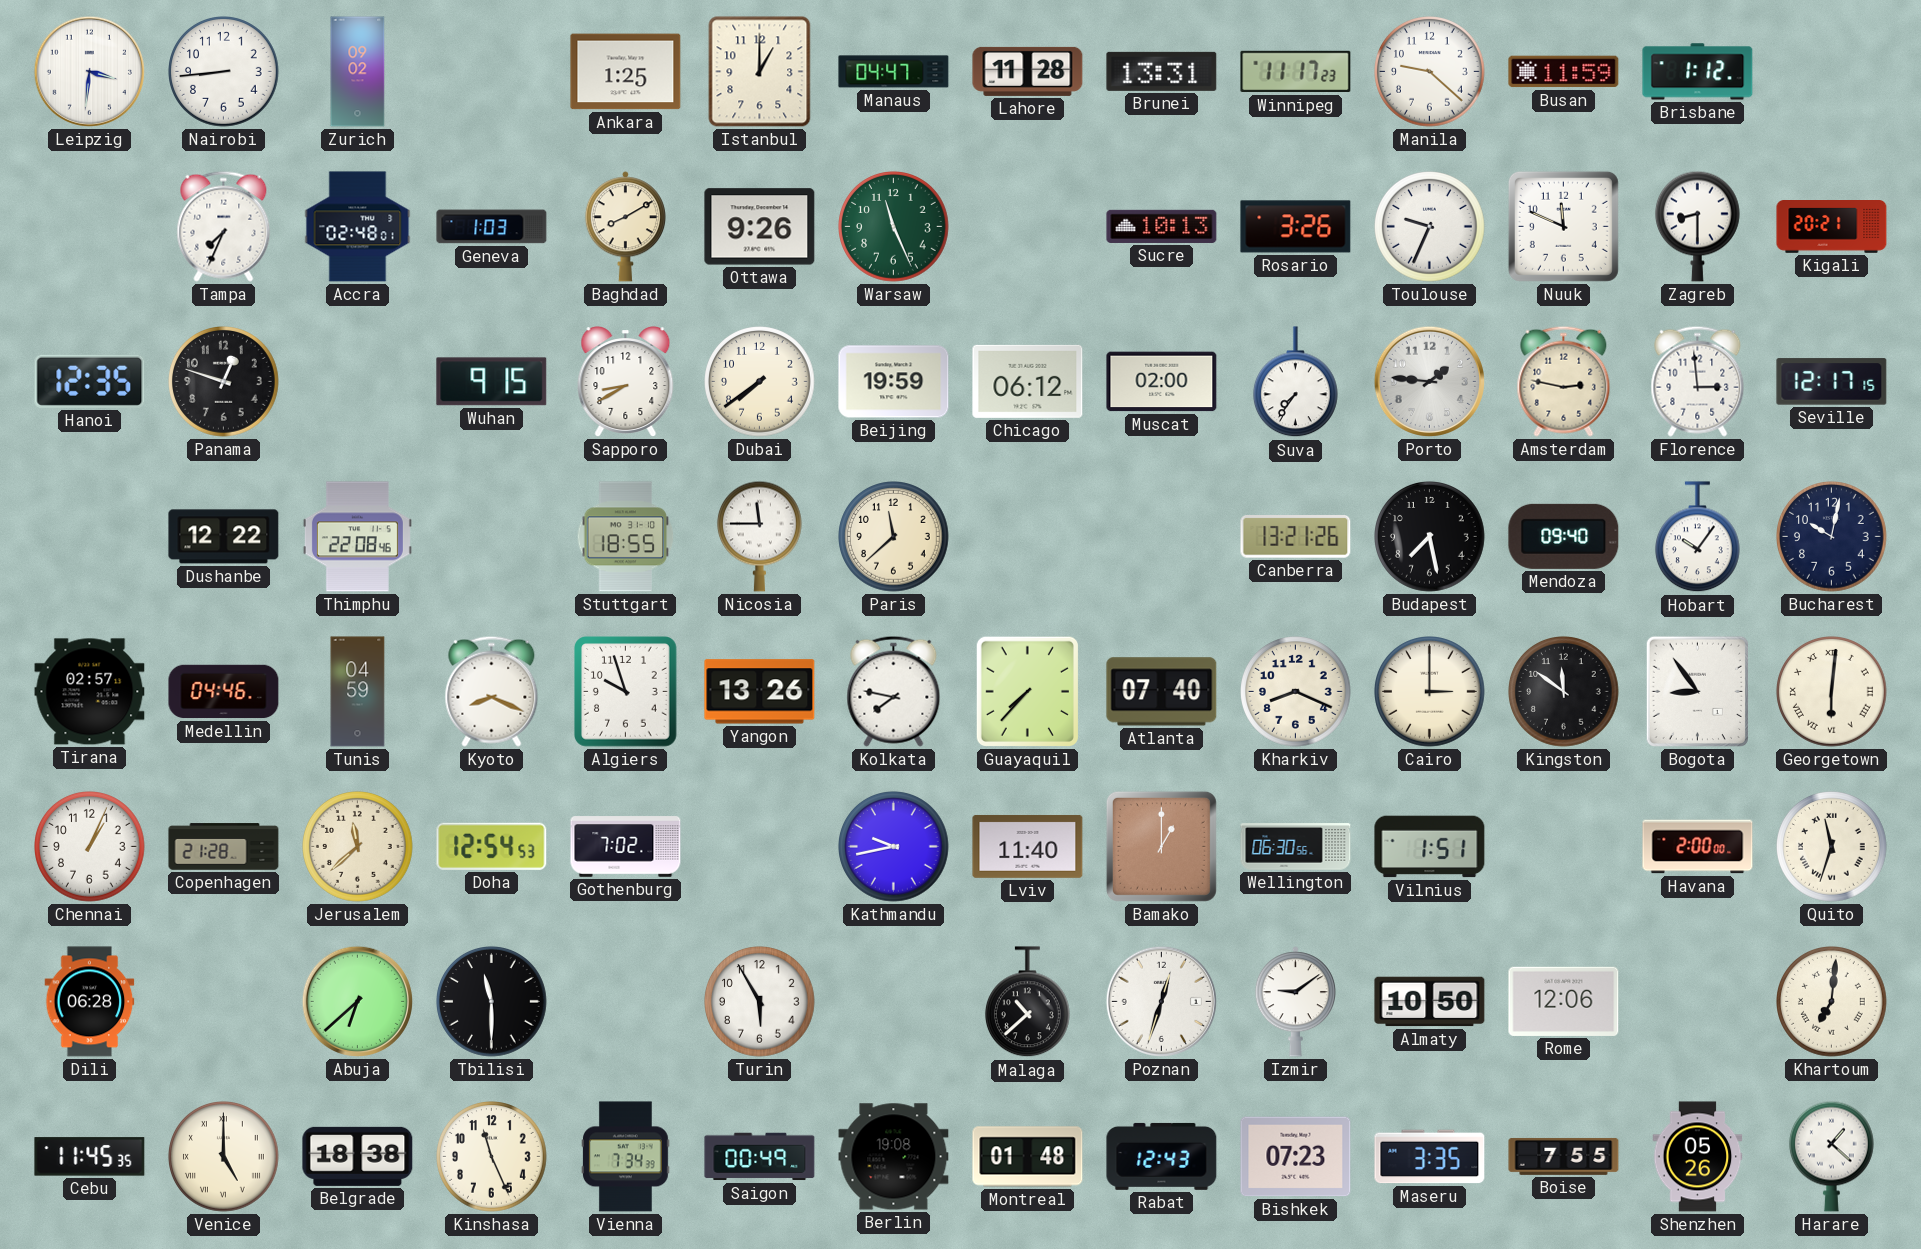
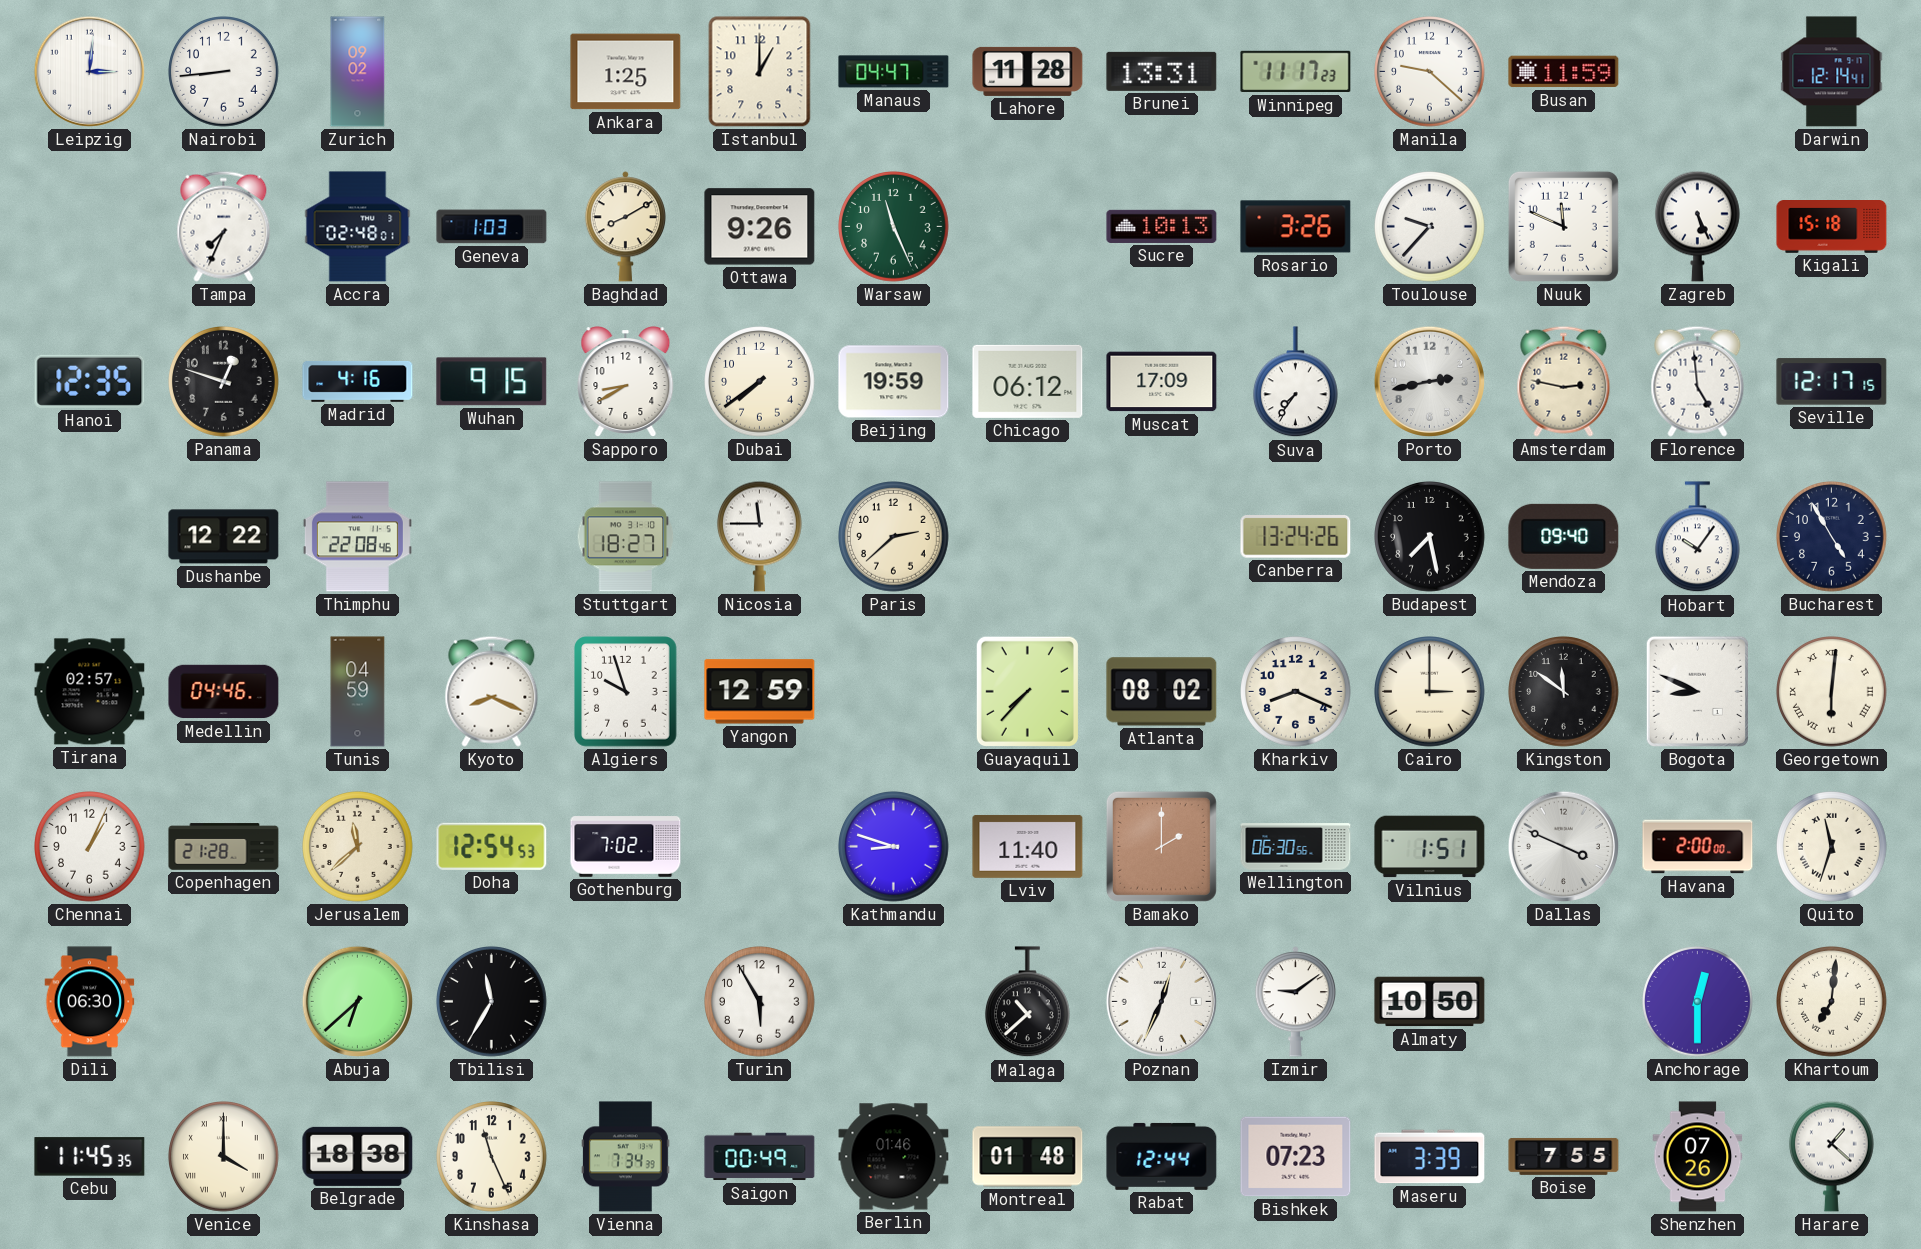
Leipzig: 3:31 -> 3:01
Brisbane: 1:12 -> none
Darwin: none -> 12:14
Toulouse: 9:34 -> 9:37
Zagreb: 8:30 -> 5:26
Kigali: 20:21 -> 15:18
Madrid: none -> 4:16
Muscat: 02:00 -> 17:09
Porto: 1:46 -> 2:43
Florence: 2:59 -> 4:59
Stuttgart: 18:55 -> 18:27
Paris: 11:38 -> 2:38
Canberra: 13:21 -> 13:24
Bucharest: 10:02 -> 4:55
Yangon: 13:26 -> 12:59
Kolkata: 7:47 -> none
Atlanta: 07:40 -> 08:02
Bogota: 8:54 -> 8:49
Kathmandu: 9:43 -> 8:48
Bamako: 1:00 -> 2:00
Dallas: none -> 3:49
Dili: 06:28 -> 06:30
Tbilisi: 11:30 -> 11:35
Poznan: 12:33 -> 12:34
Rome: 12:06 -> none
Anchorage: none -> 12:30
Venice: 5:00 -> 4:00
Berlin: 19:08 -> 01:46
Rabat: 12:43 -> 12:44
Maseru: 3:35 -> 3:39
Shenzhen: 05:26 -> 07:26
